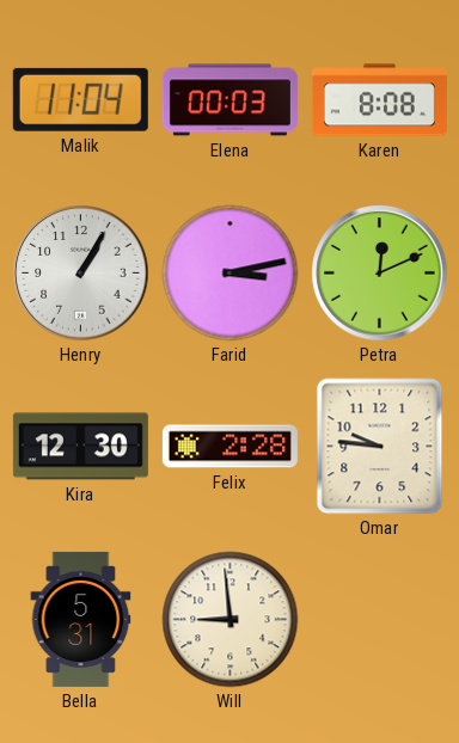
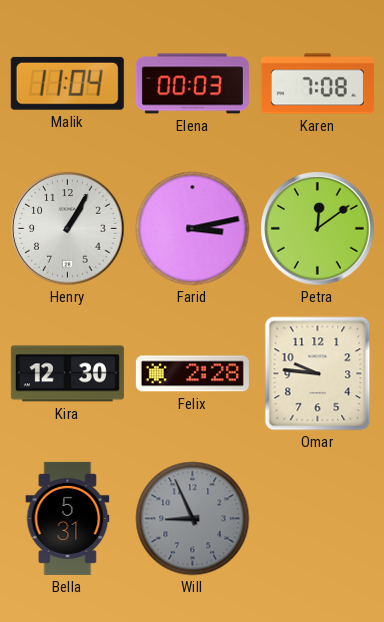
Karen: 8:08 -> 7:08
Petra: 12:11 -> 12:09
Will: 8:59 -> 8:56
Will dial: cream -> grey
